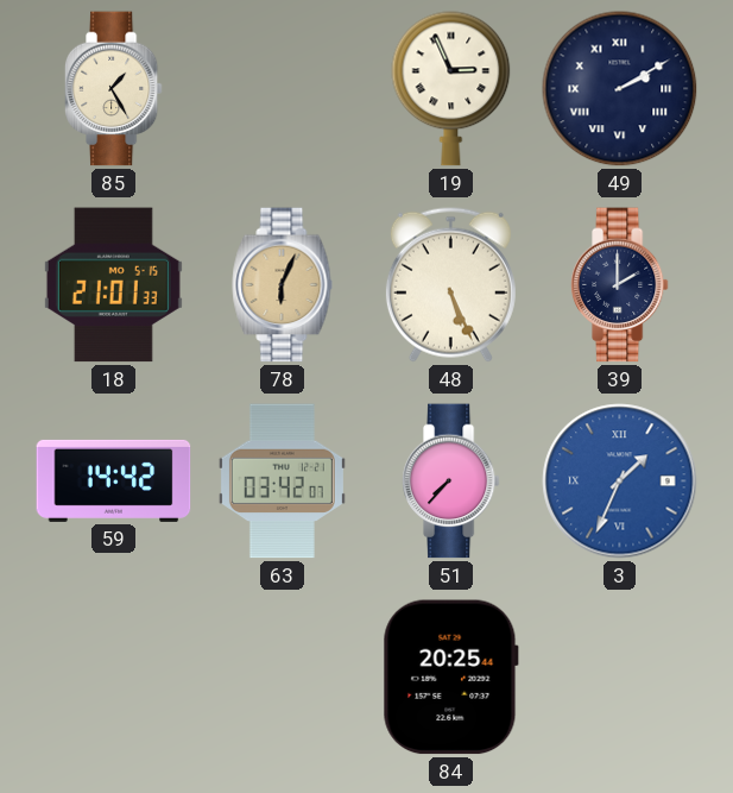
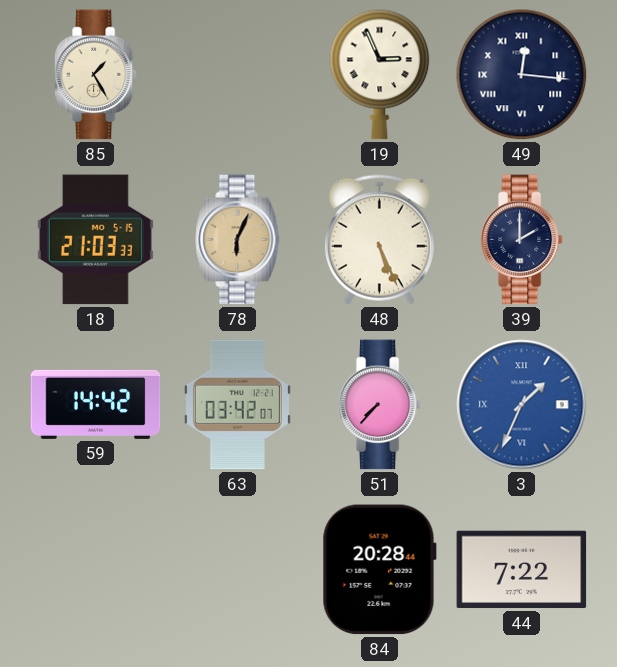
49: 2:10 -> 12:16
18: 21:01 -> 21:03
84: 20:25 -> 20:28
44: none -> 7:22
